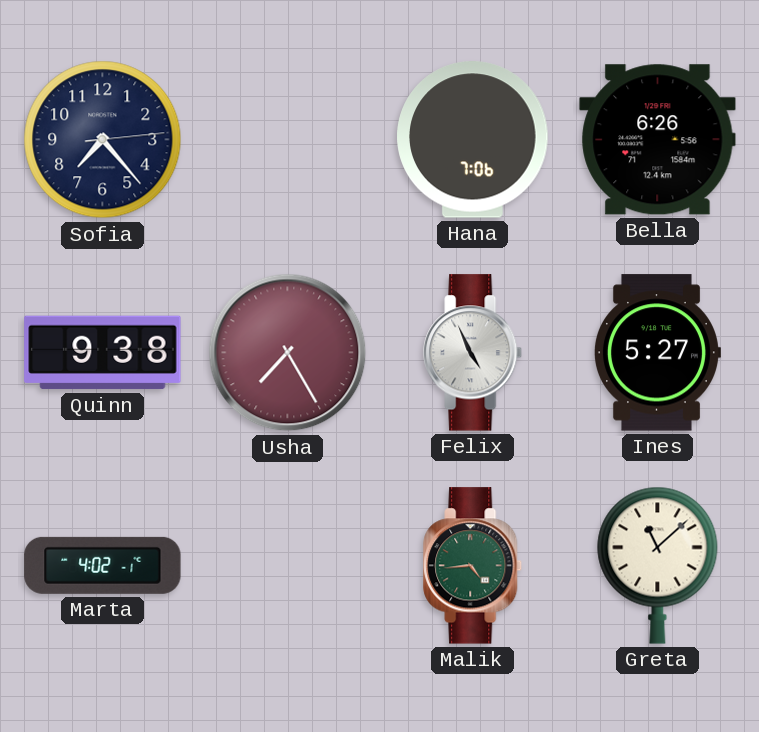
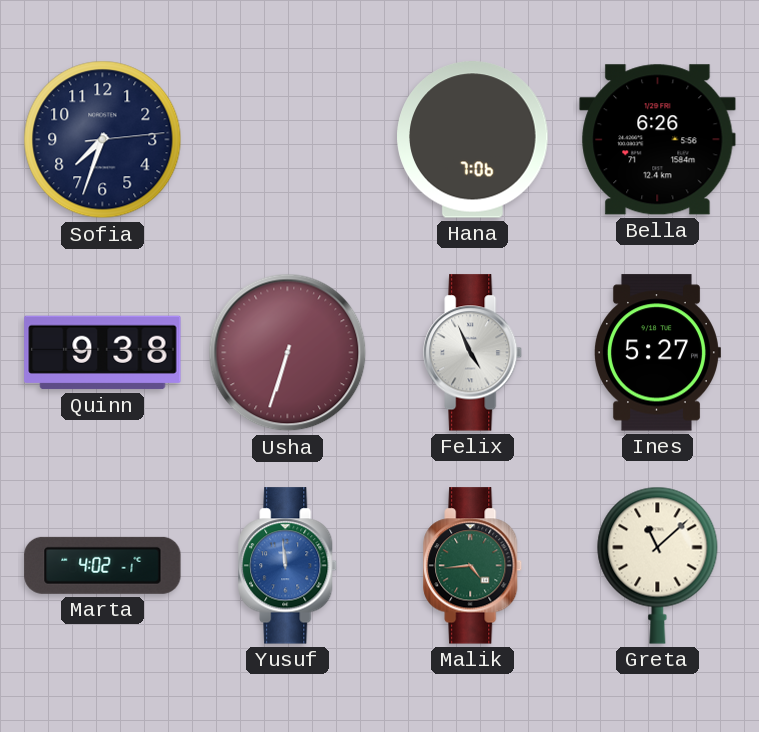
Sofia: 7:23 -> 7:33
Usha: 7:25 -> 6:33
Yusuf: none -> 11:59
